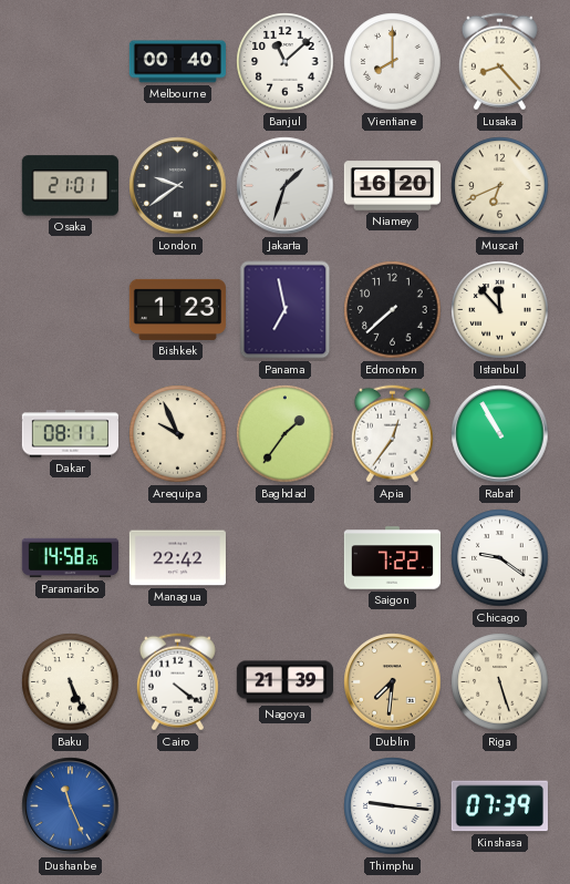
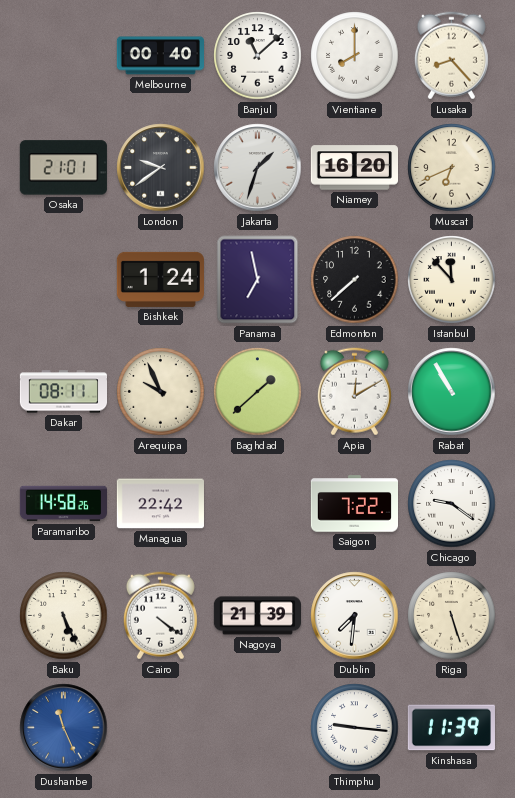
Bishkek: 1:23 -> 1:24
Baghdad: 1:36 -> 1:38
Apia: 12:36 -> 12:10
Dublin dial: champagne -> white
Kinshasa: 07:39 -> 11:39
